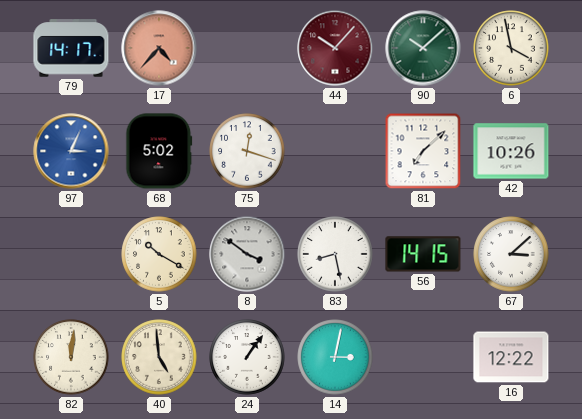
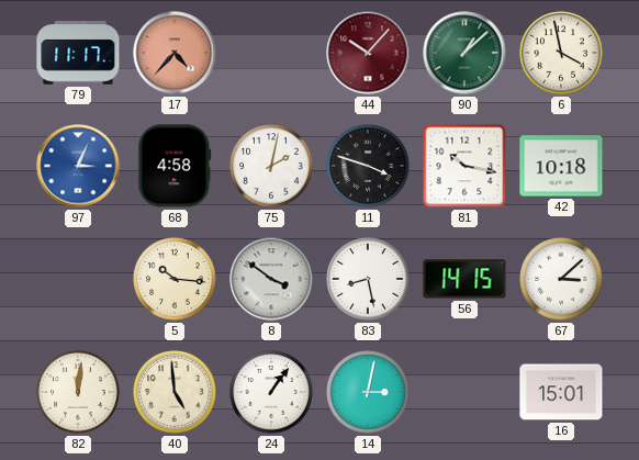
79: 14:17 -> 11:17
90: 10:08 -> 1:08
68: 5:02 -> 4:58
75: 12:18 -> 2:02
11: none -> 3:48
81: 7:08 -> 10:17
42: 10:26 -> 10:18
5: 10:20 -> 10:16
16: 12:22 -> 15:01
